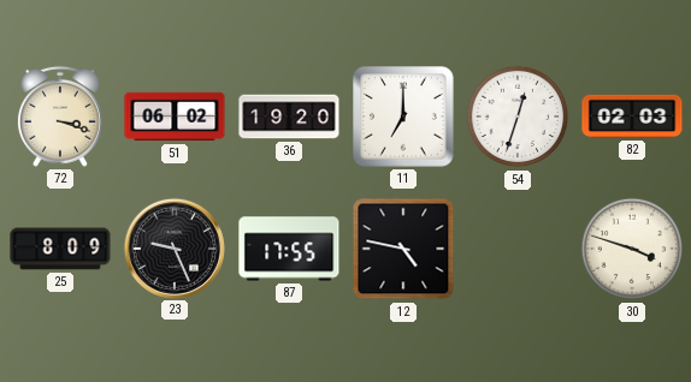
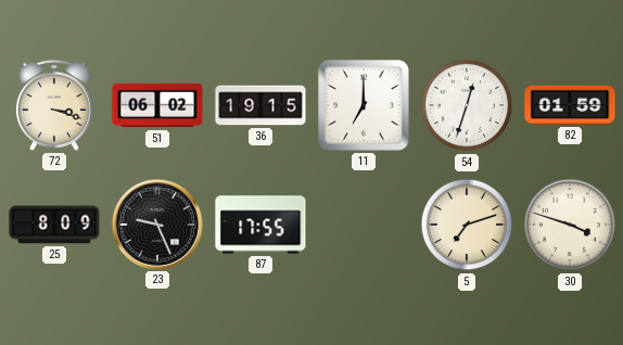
36: 19:20 -> 19:15
82: 02:03 -> 01:59
12: 4:47 -> none
5: none -> 7:12
